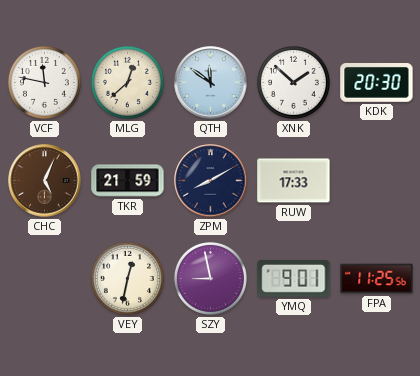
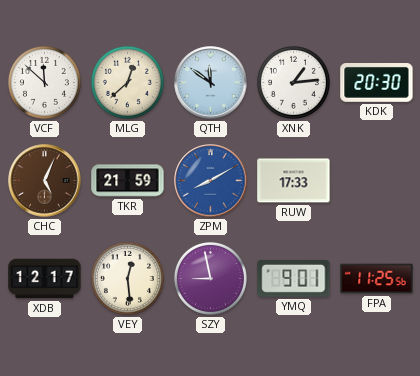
VCF: 11:47 -> 11:52
XNK: 1:52 -> 1:14
ZPM dial: navy -> blue
XDB: none -> 12:17
VEY: 12:32 -> 12:29
